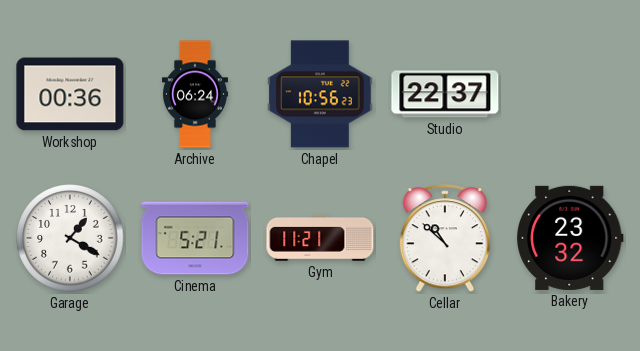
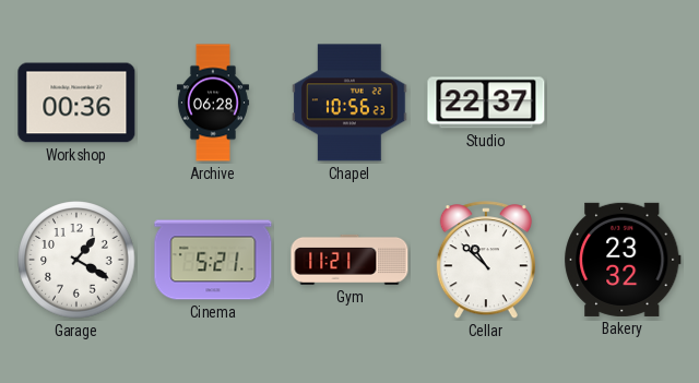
Archive: 06:24 -> 06:28
